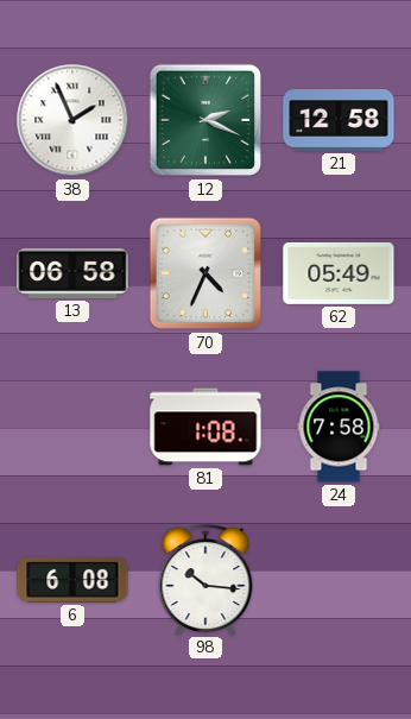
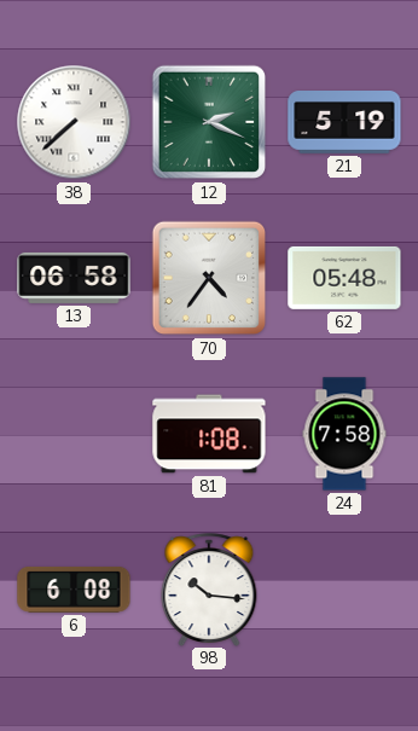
38: 1:56 -> 7:38
21: 12:58 -> 5:19
70: 4:34 -> 4:36
62: 05:49 -> 05:48
